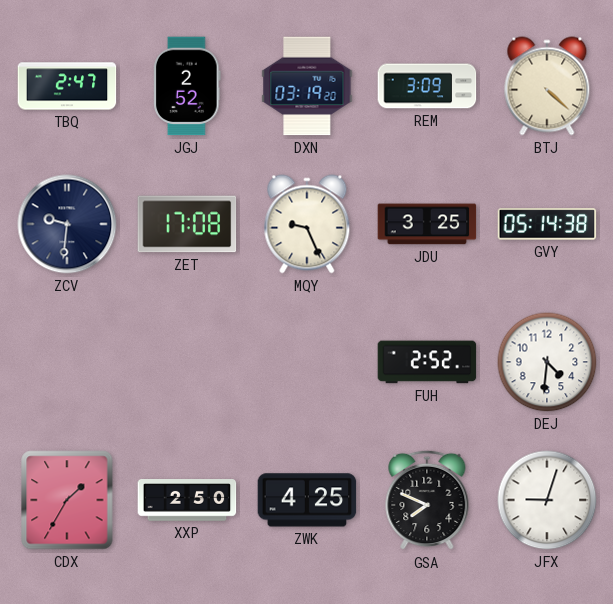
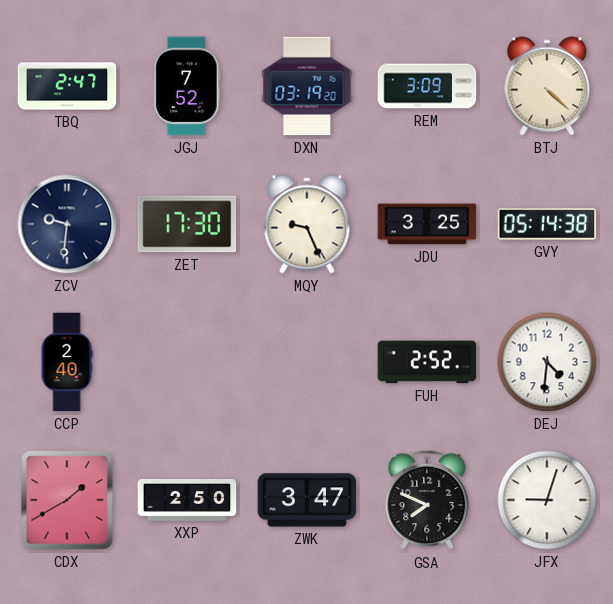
JGJ: 2:52 -> 7:52
ZET: 17:08 -> 17:30
CCP: none -> 2:40
CDX: 1:35 -> 1:40
ZWK: 4:25 -> 3:47
